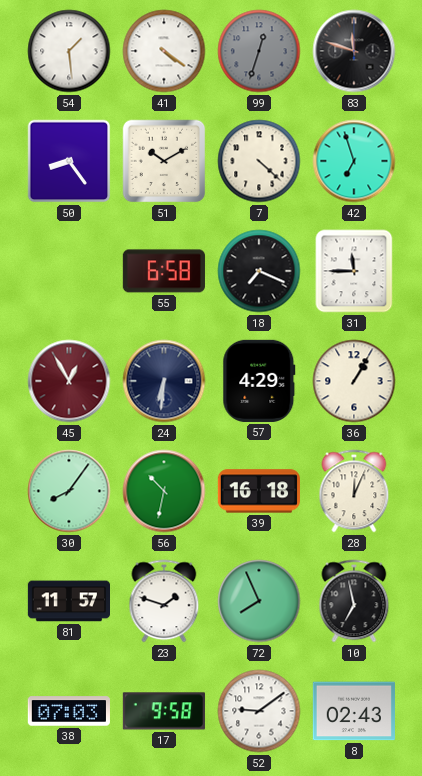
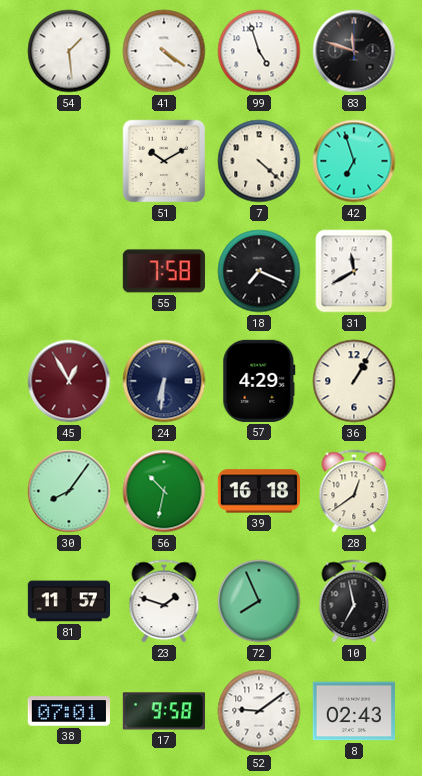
99: 12:33 -> 4:57
99 dial: grey -> white
50: 8:24 -> none
55: 6:58 -> 7:58
31: 11:45 -> 11:40
28: 12:04 -> 12:39
38: 07:03 -> 07:01
